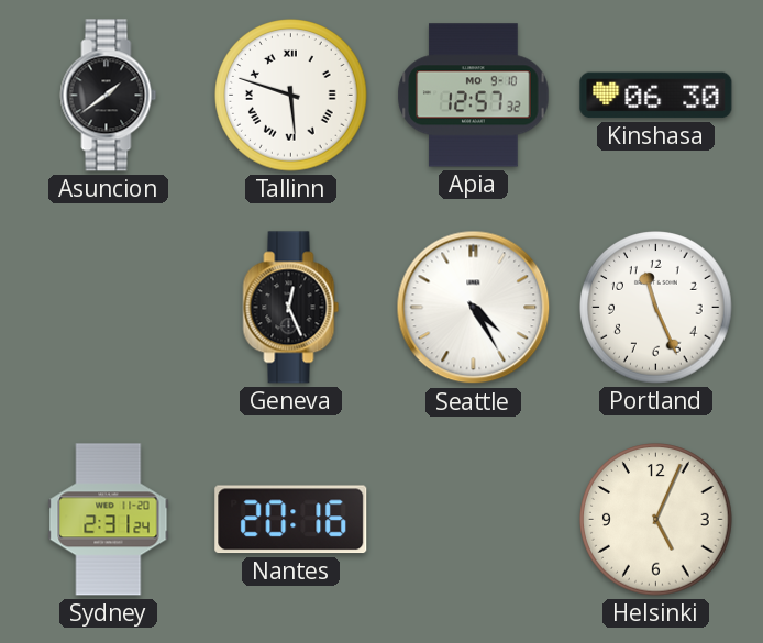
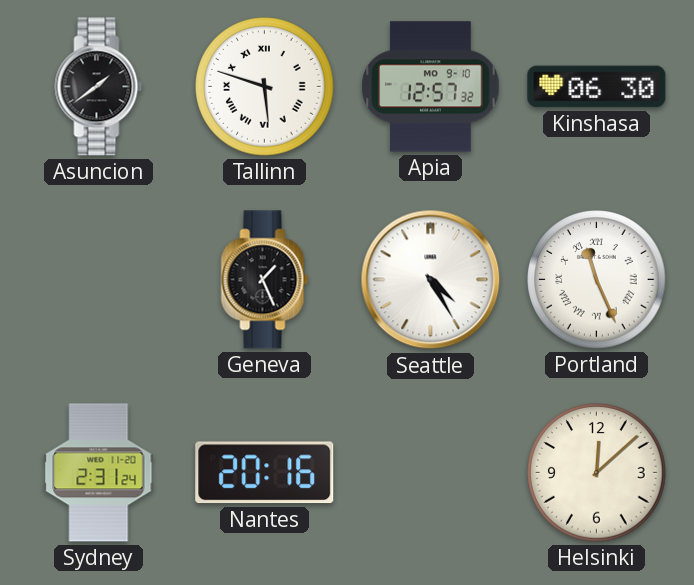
Geneva: 12:26 -> 1:26
Portland numerals: Arabic -> Roman
Helsinki: 5:04 -> 12:08
